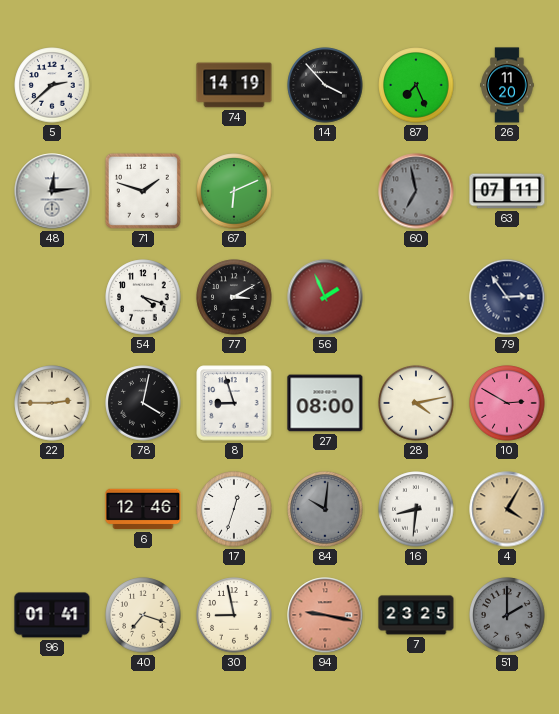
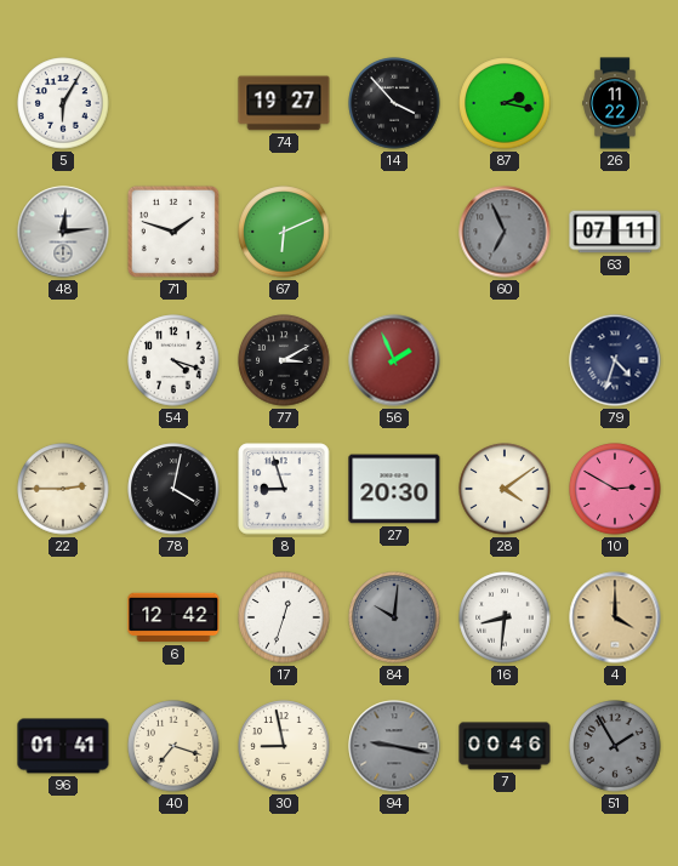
5: 2:38 -> 6:05
74: 14:19 -> 19:27
87: 7:26 -> 2:17
26: 11:20 -> 11:22
60: 6:58 -> 6:56
79: 2:54 -> 4:33
27: 08:00 -> 20:30
28: 4:13 -> 4:09
6: 12:46 -> 12:42
4: 4:05 -> 4:00
94 dial: salmon -> grey
7: 23:25 -> 00:46
51: 2:00 -> 1:55
